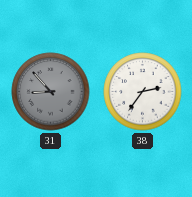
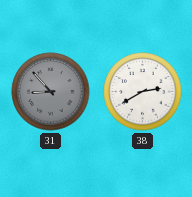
38: 2:36 -> 2:40
